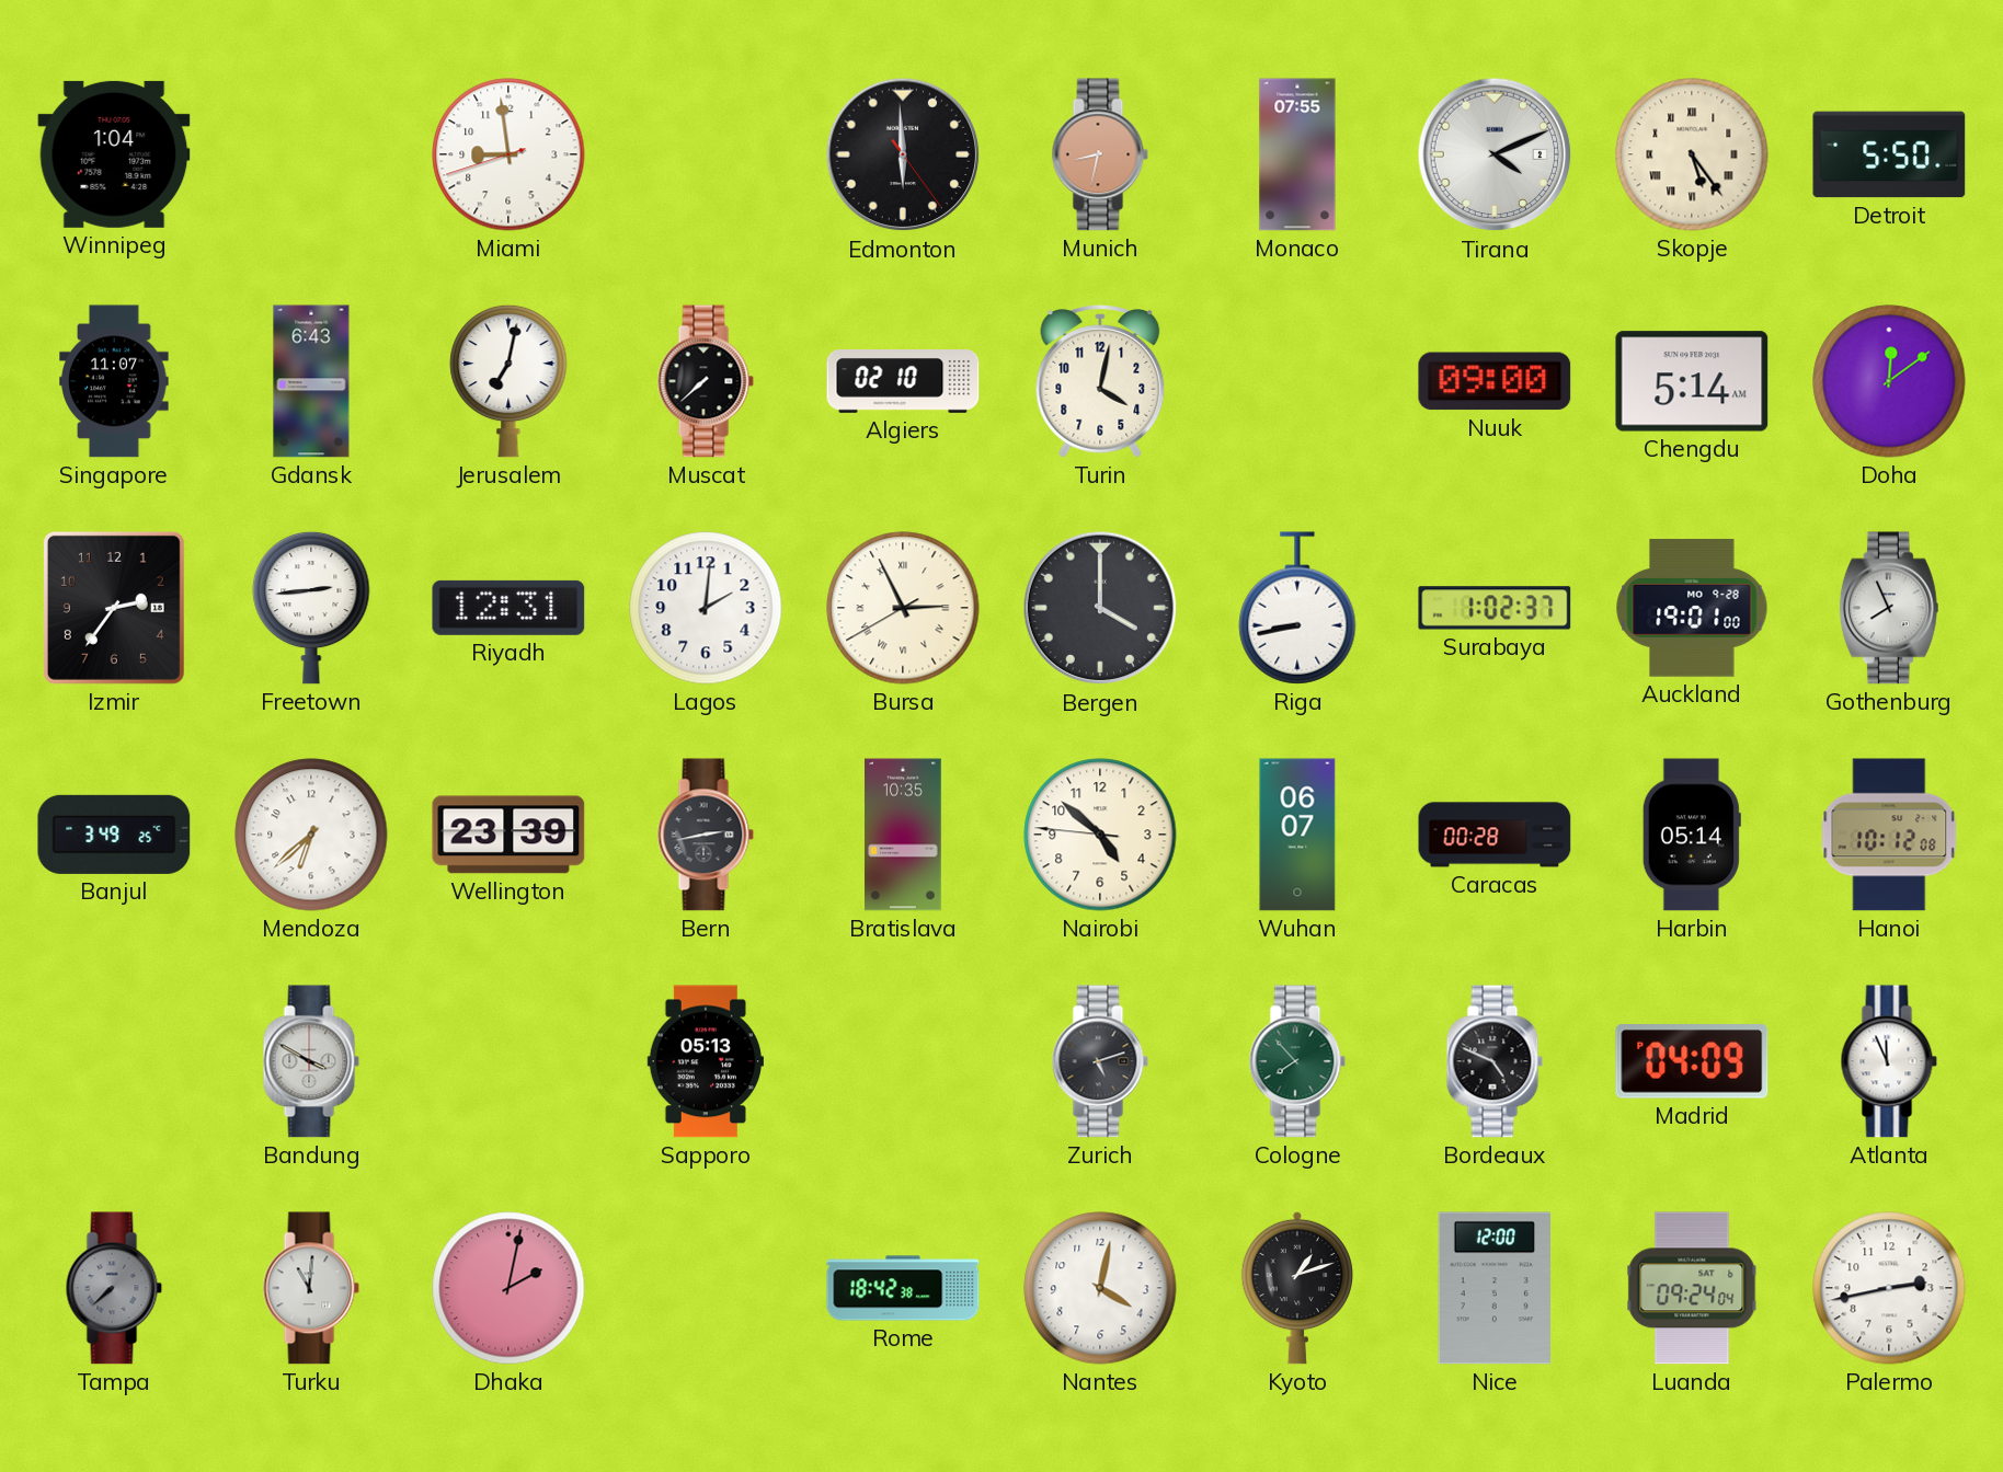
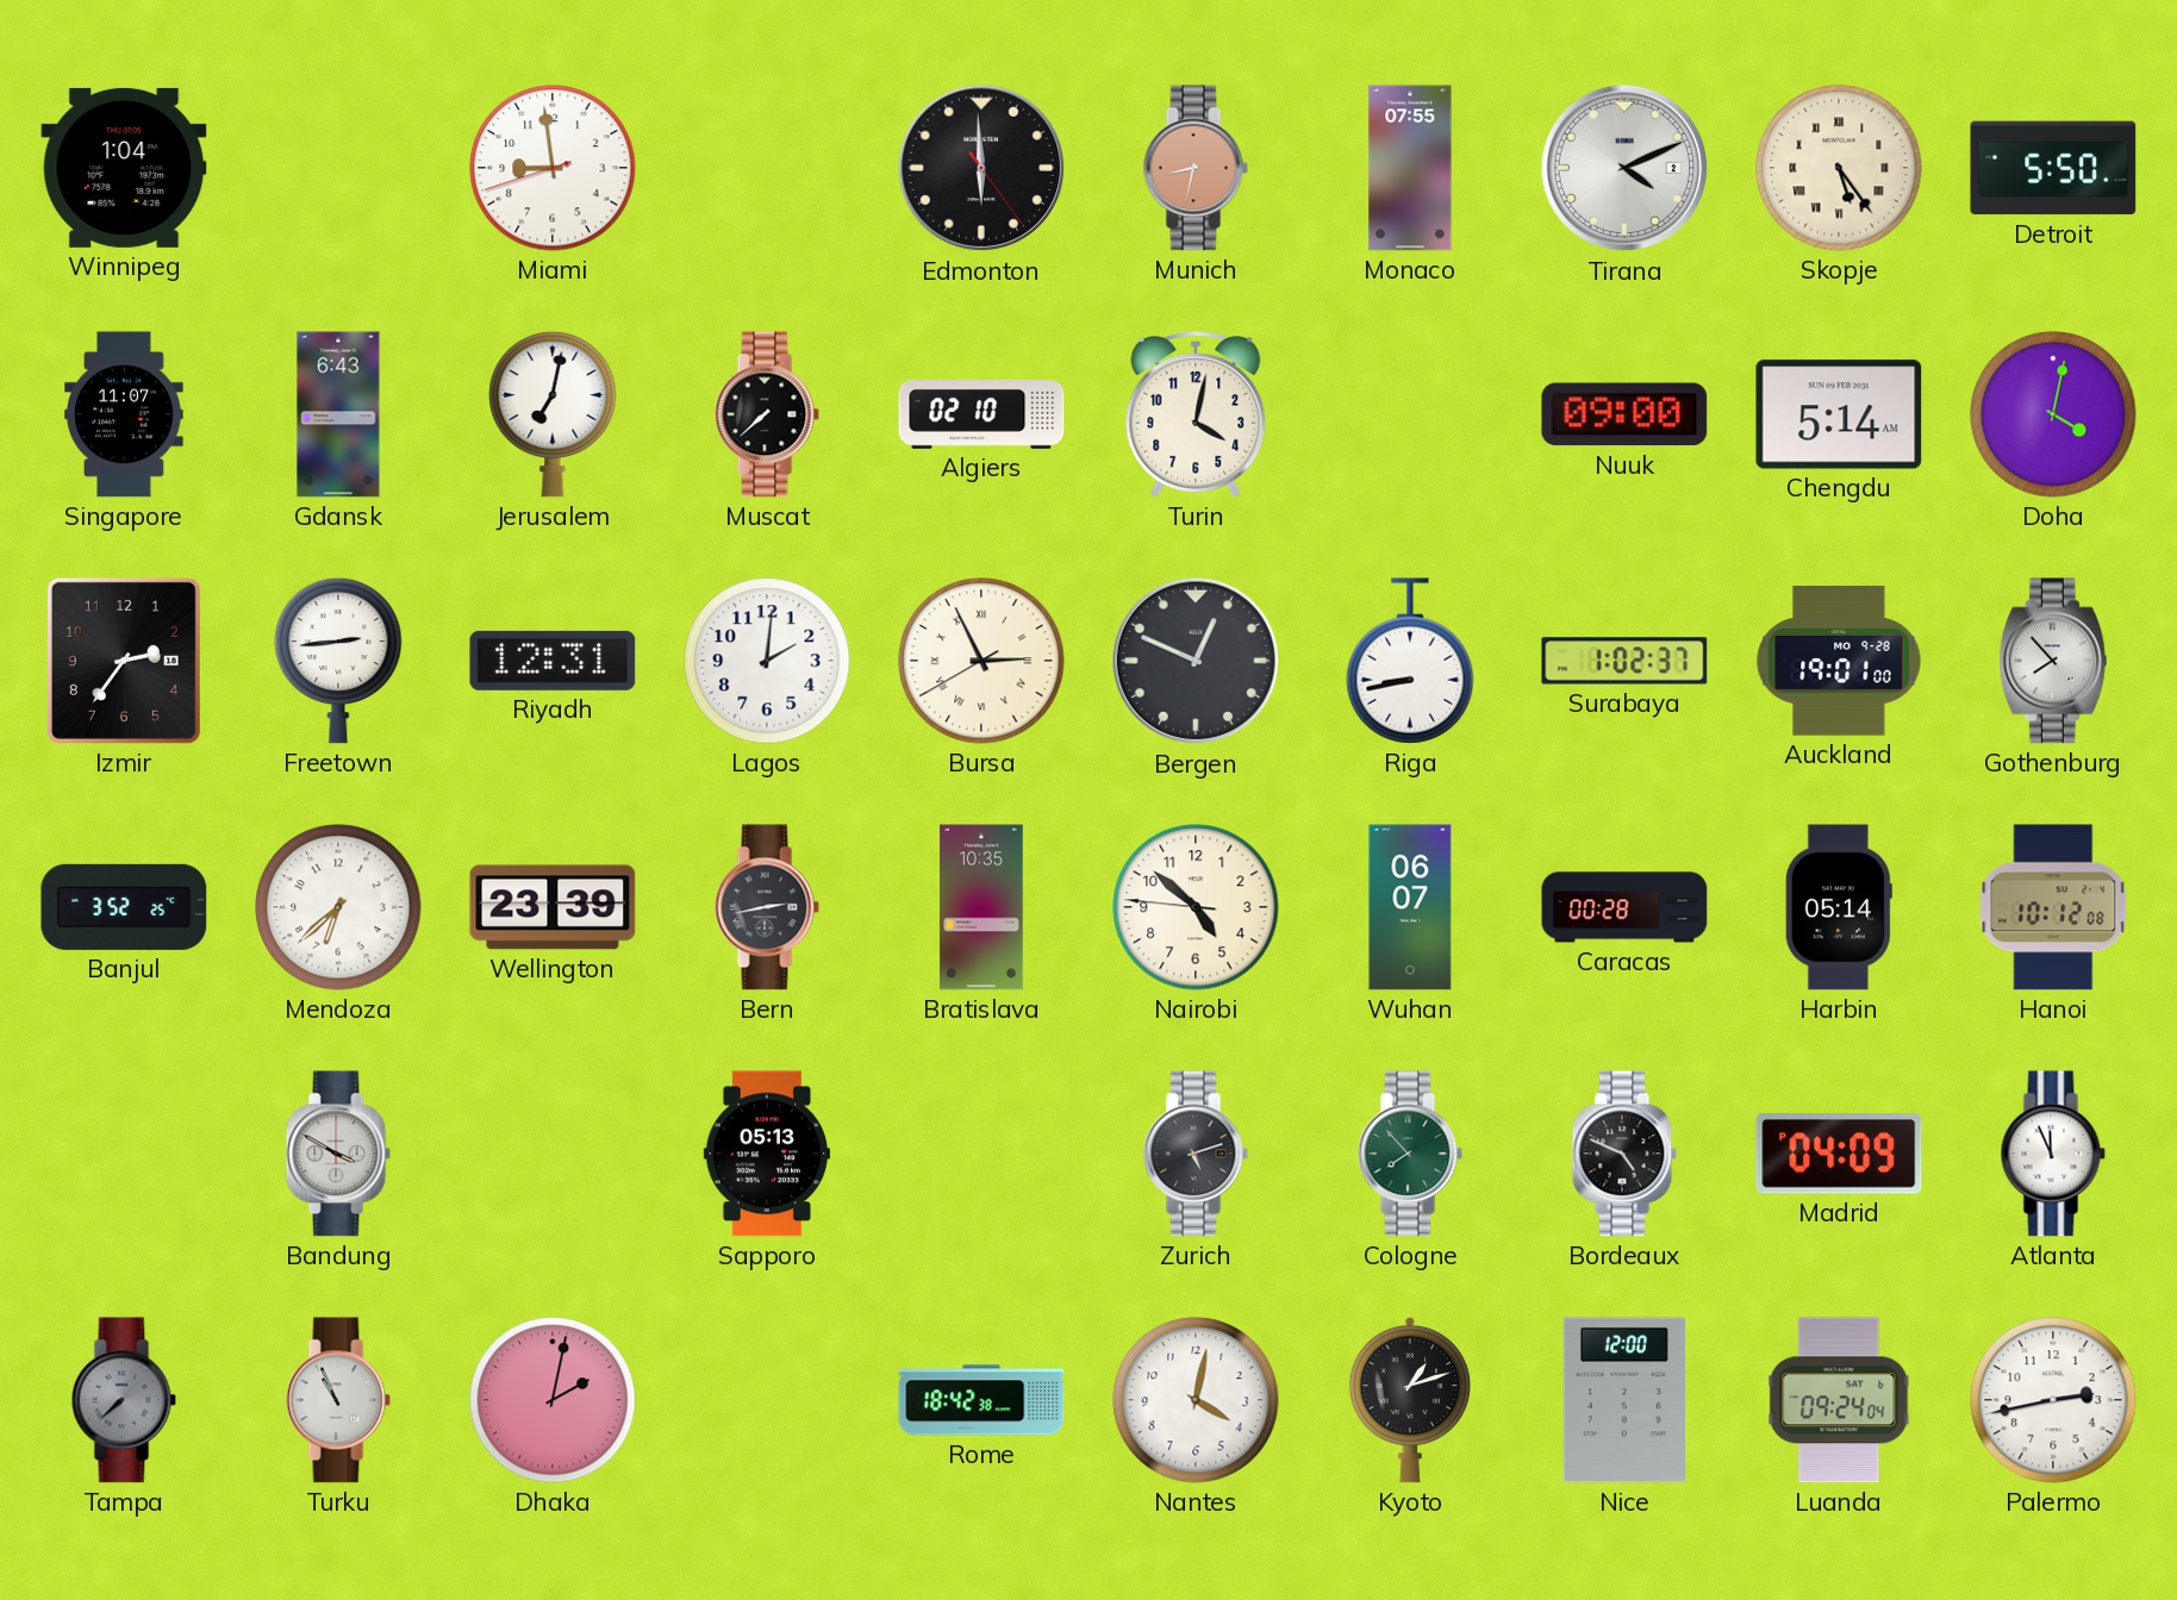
Doha: 12:09 -> 4:02
Bergen: 4:00 -> 12:49
Gothenburg: 7:56 -> 7:53
Banjul: 3:49 -> 3:52
Turku: 11:01 -> 10:56
